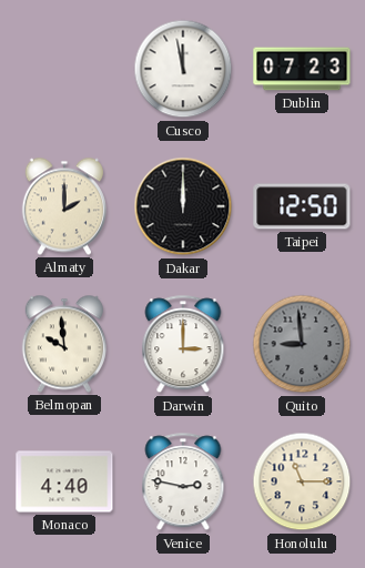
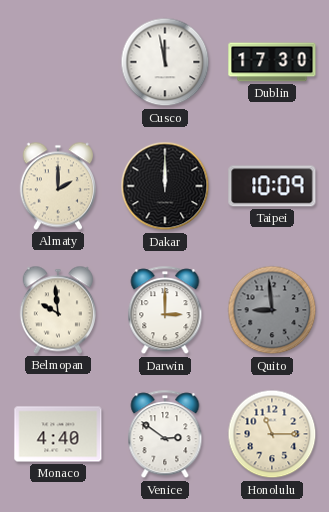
Dublin: 07:23 -> 17:30
Taipei: 12:50 -> 10:09
Venice: 2:47 -> 2:51
